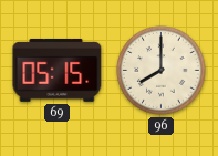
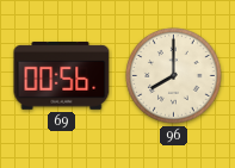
69: 05:15 -> 00:56
